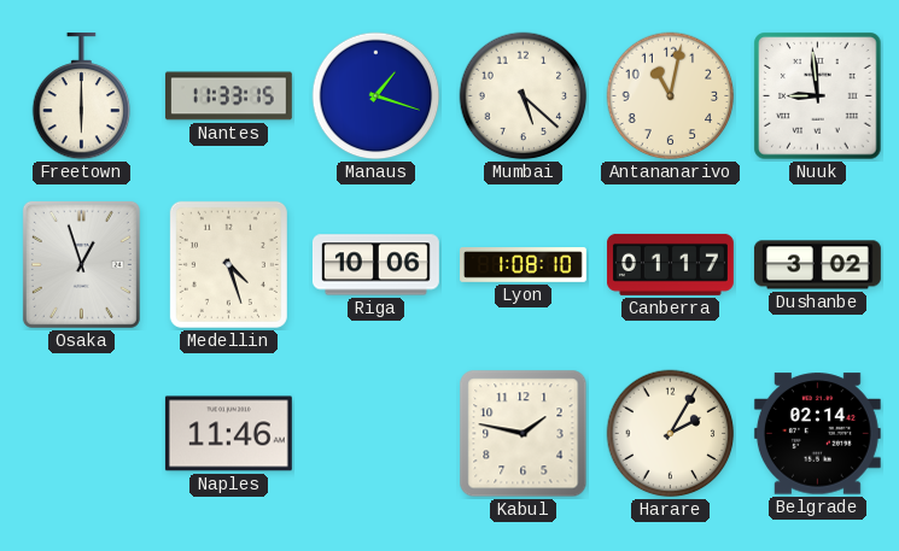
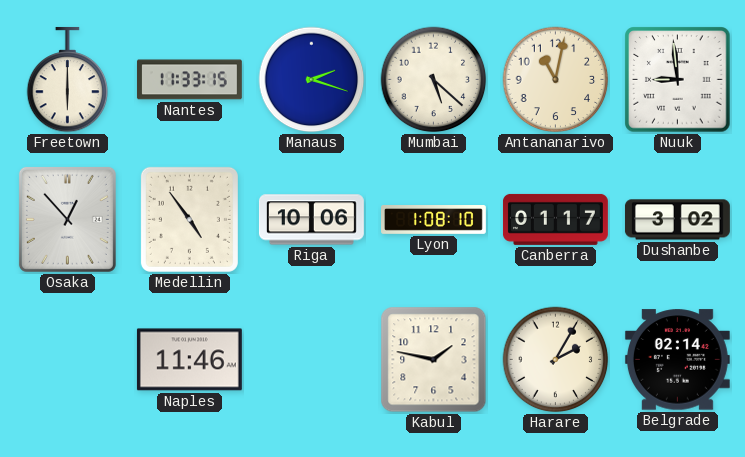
Manaus: 1:18 -> 2:18
Osaka: 12:57 -> 12:53
Medellin: 4:27 -> 4:54
